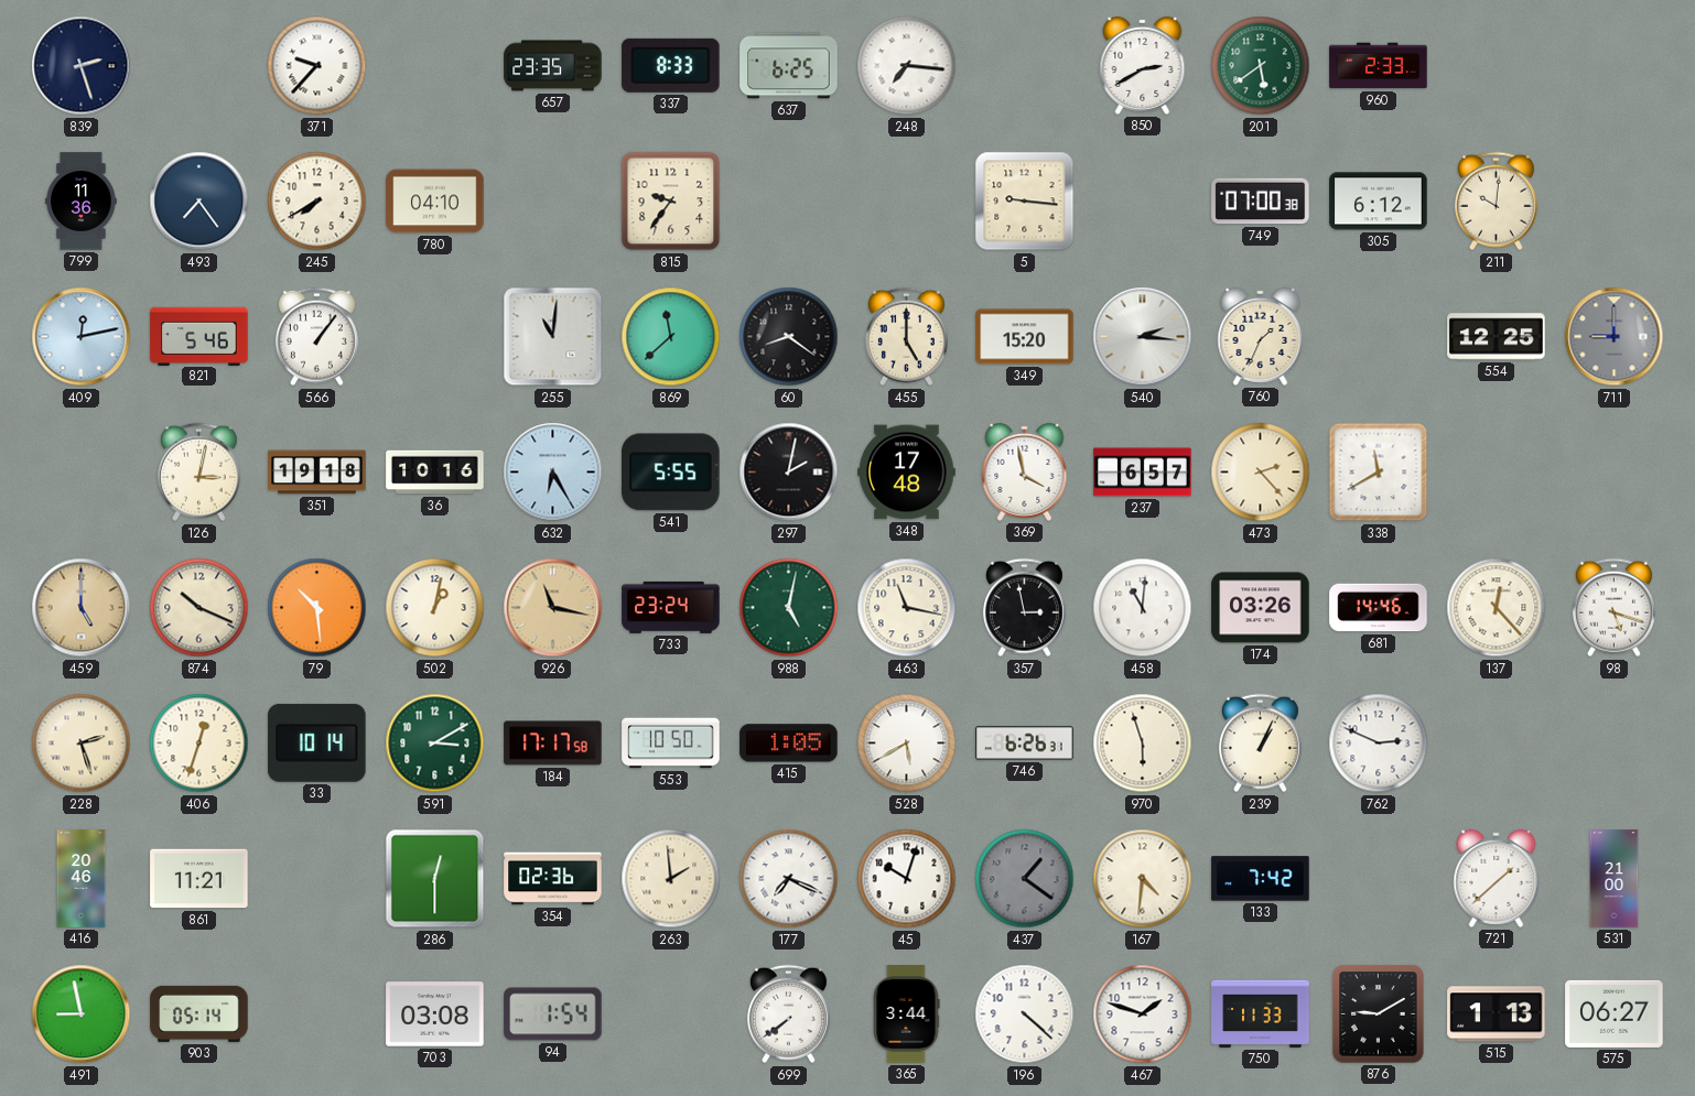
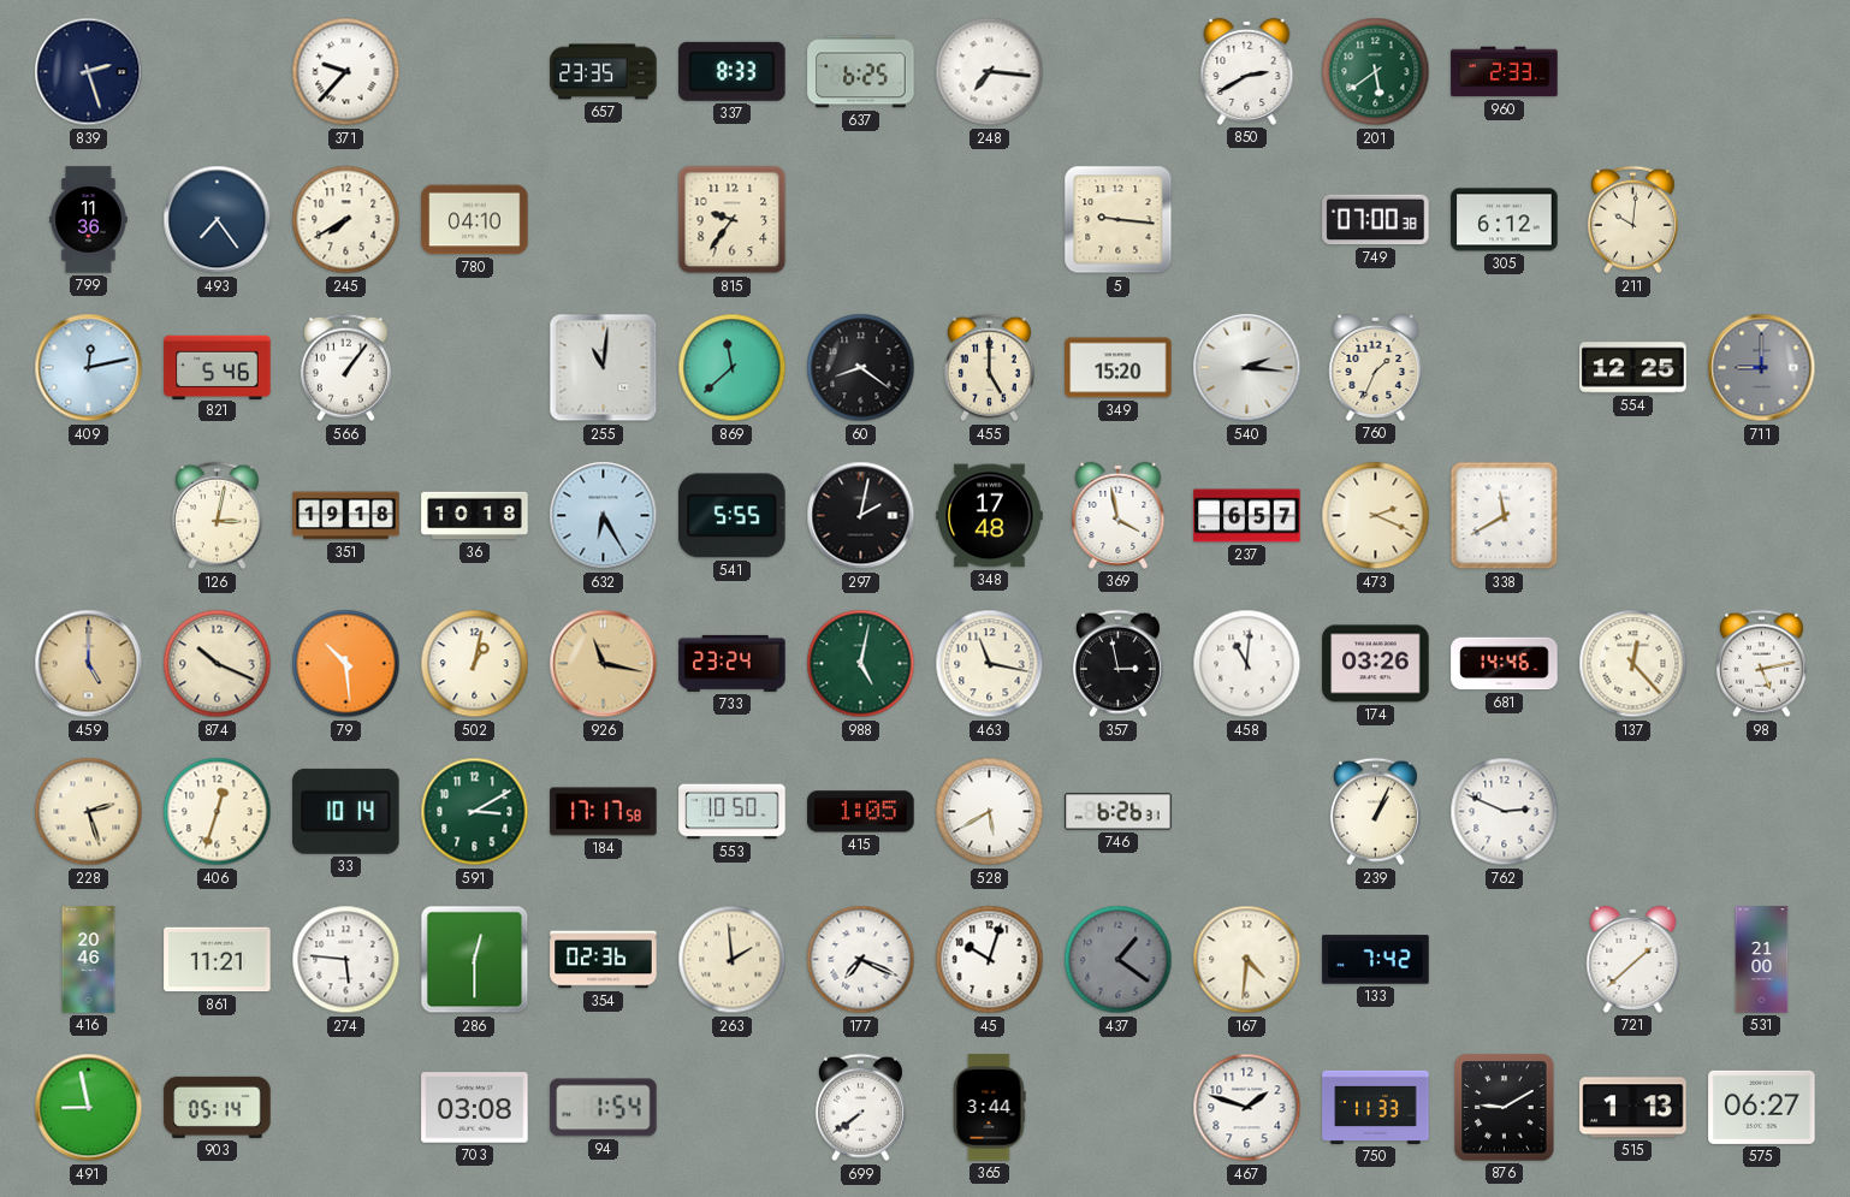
36: 10:16 -> 10:18
473: 2:23 -> 2:19
98: 5:18 -> 5:13
970: 5:57 -> none
274: none -> 5:46
196: 4:22 -> none
